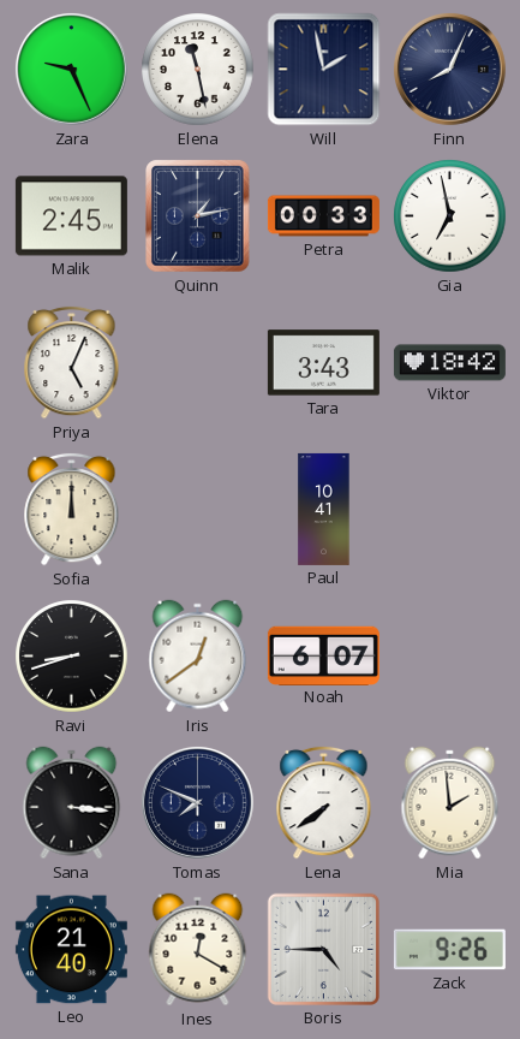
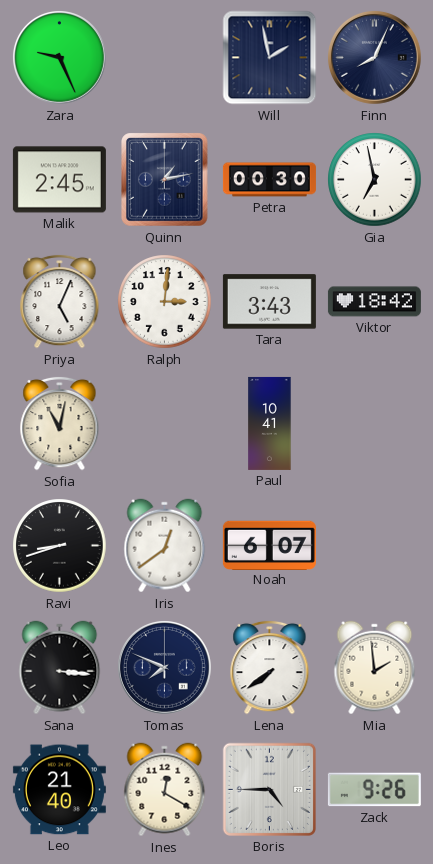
Elena: 11:28 -> none
Petra: 00:33 -> 00:30
Ralph: none -> 3:01
Sofia: 12:00 -> 11:02
